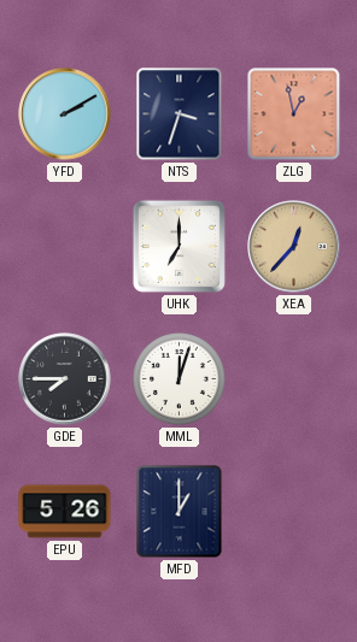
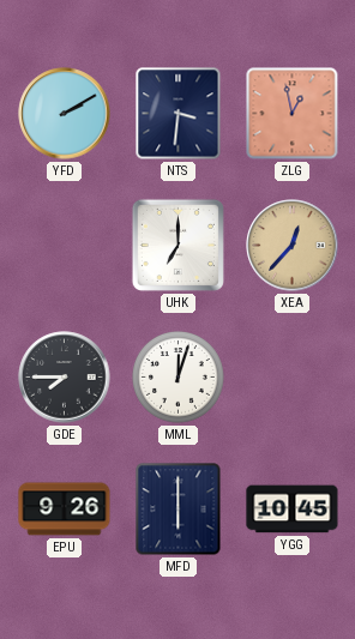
NTS: 3:33 -> 3:31
EPU: 5:26 -> 9:26
MFD: 1:00 -> 6:00
YGG: none -> 10:45
